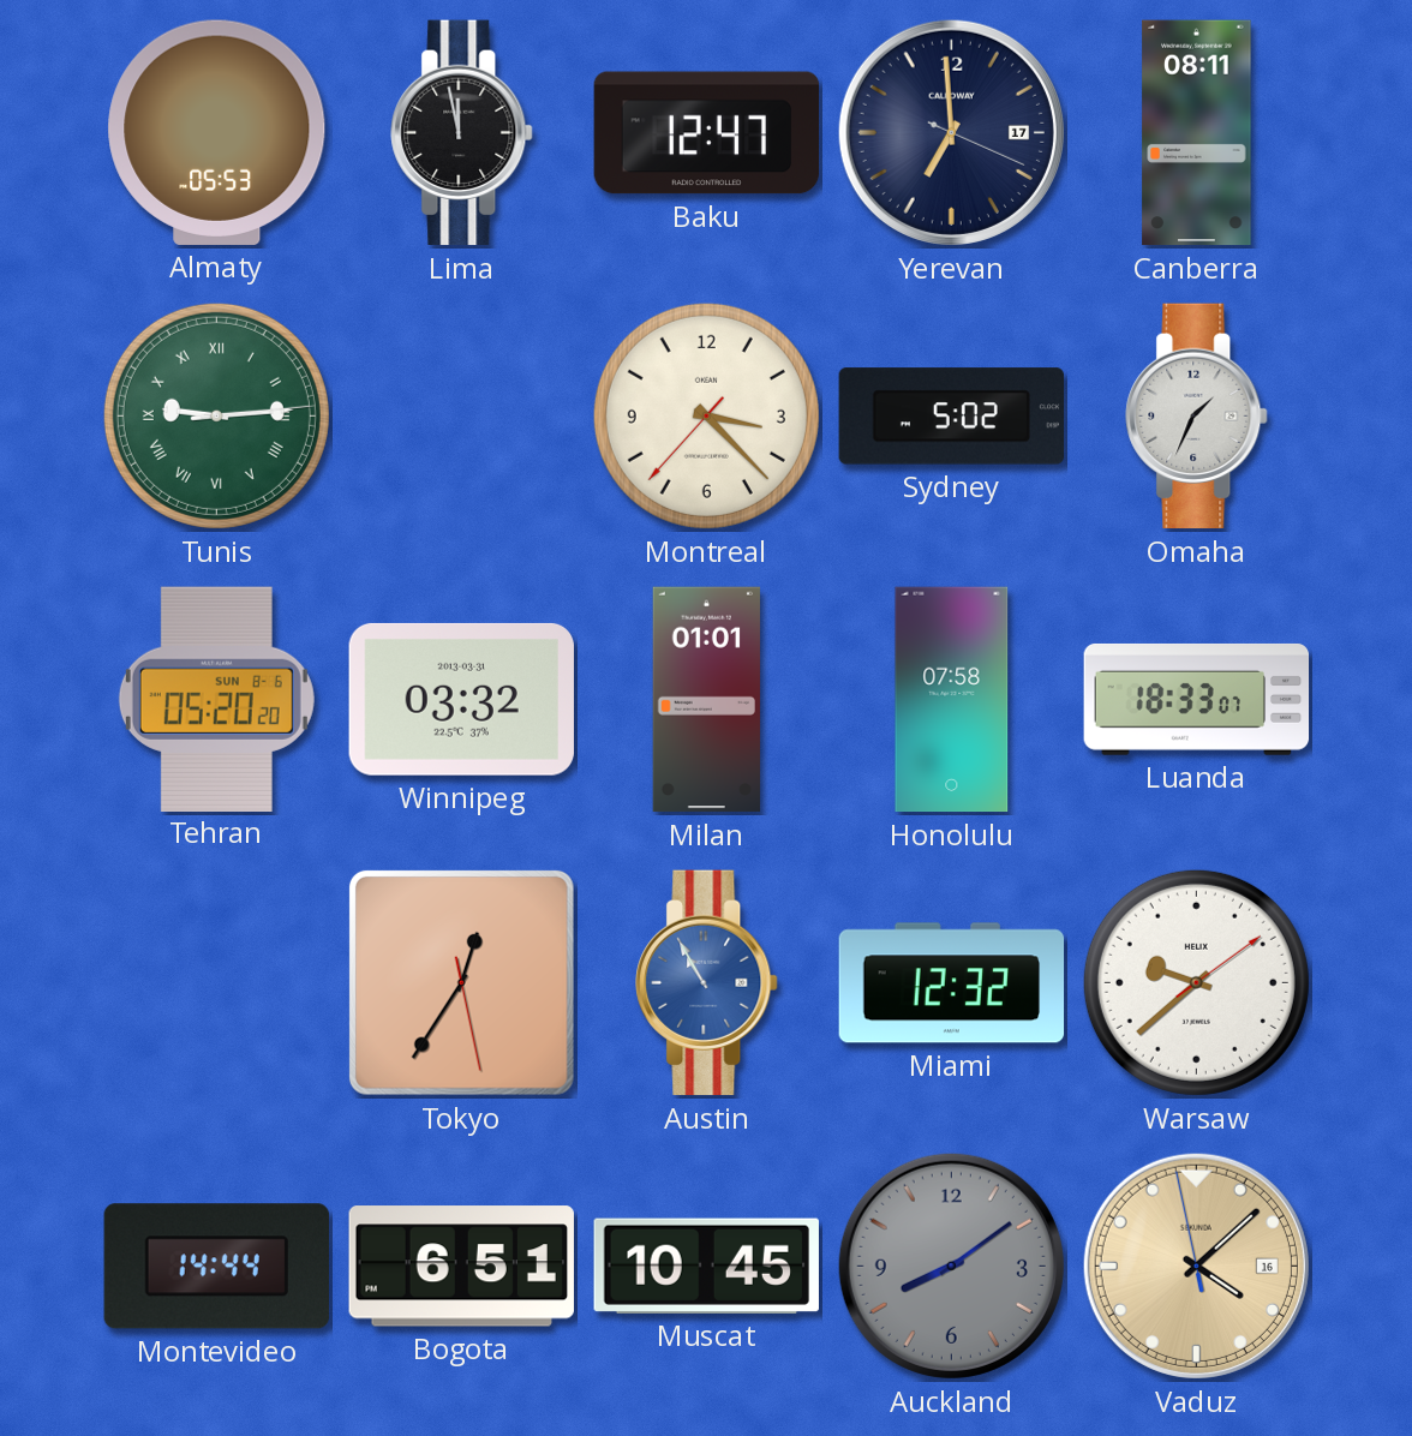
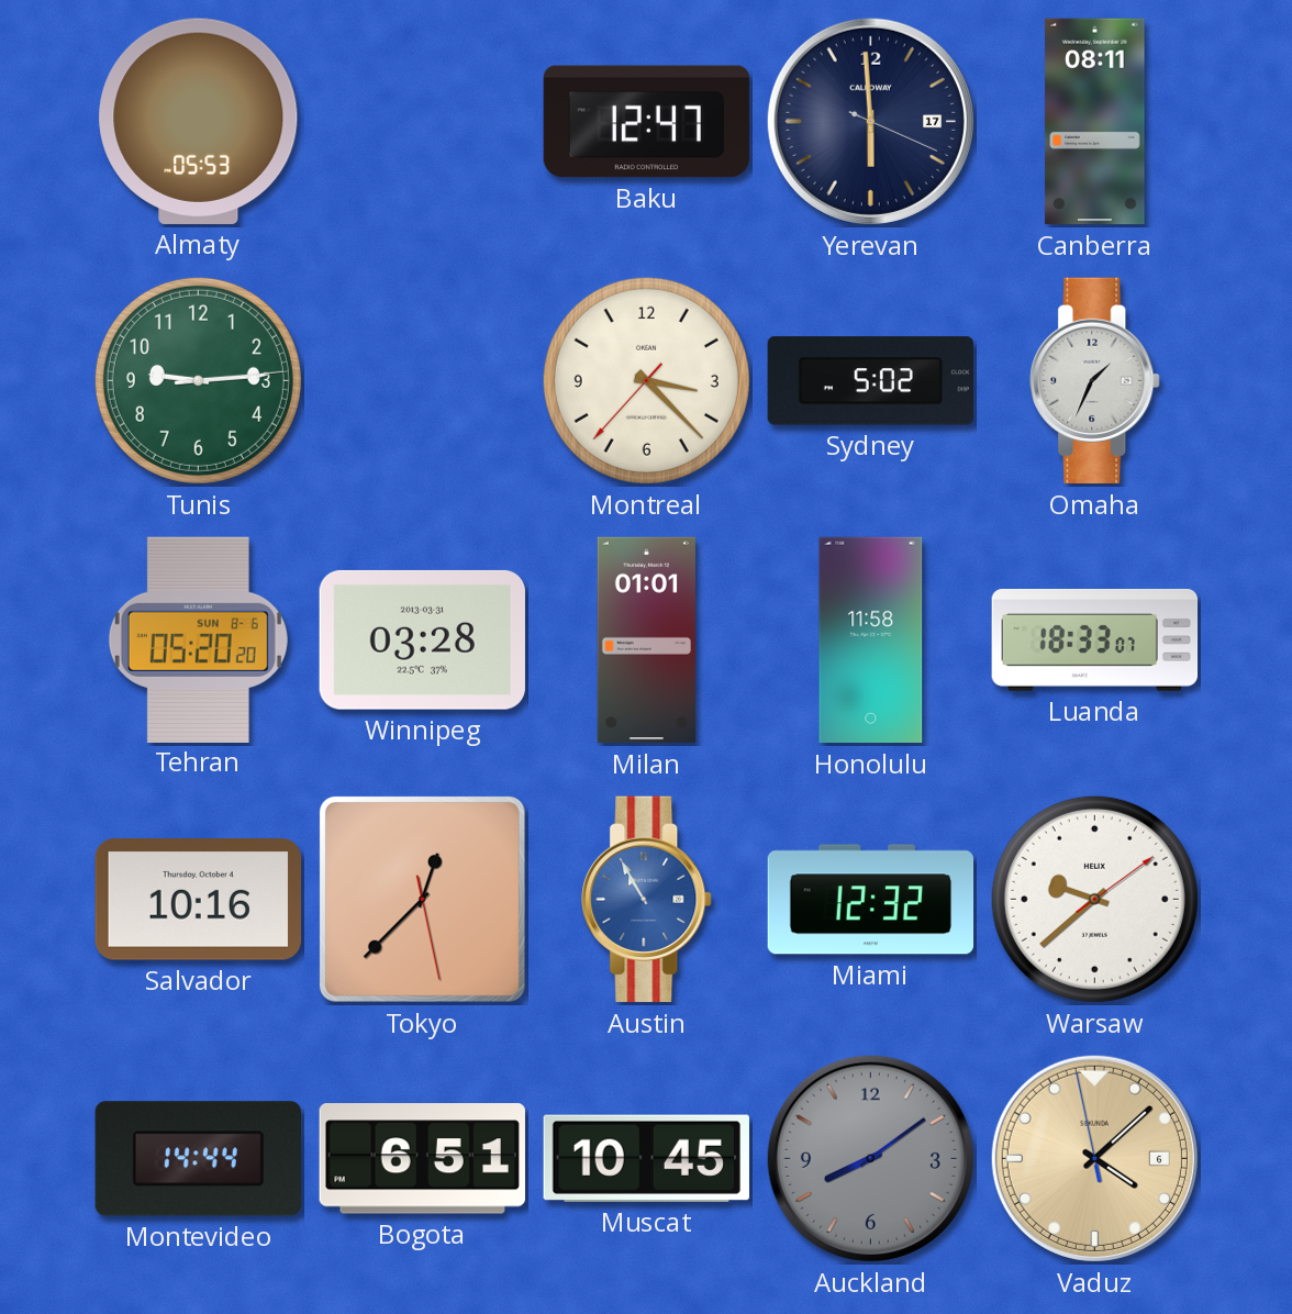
Lima: 11:58 -> none
Yerevan: 6:59 -> 5:59
Tunis numerals: Roman -> Arabic
Winnipeg: 03:32 -> 03:28
Honolulu: 07:58 -> 11:58
Salvador: none -> 10:16
Tokyo: 12:35 -> 12:37
Vaduz date: 16 -> 6
